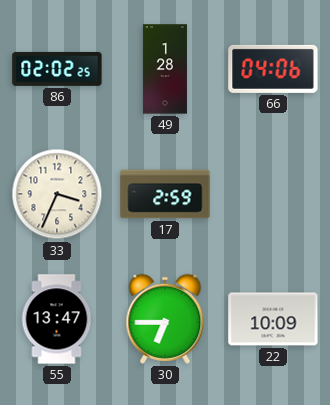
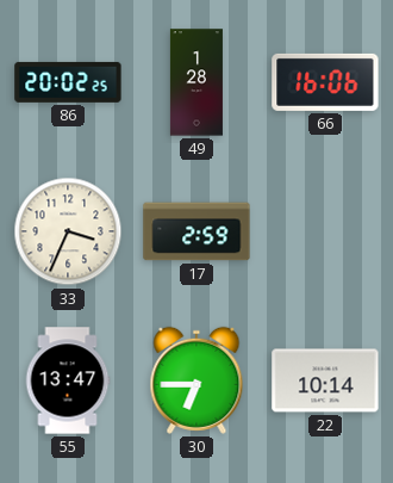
86: 02:02 -> 20:02
66: 04:06 -> 16:06
22: 10:09 -> 10:14
